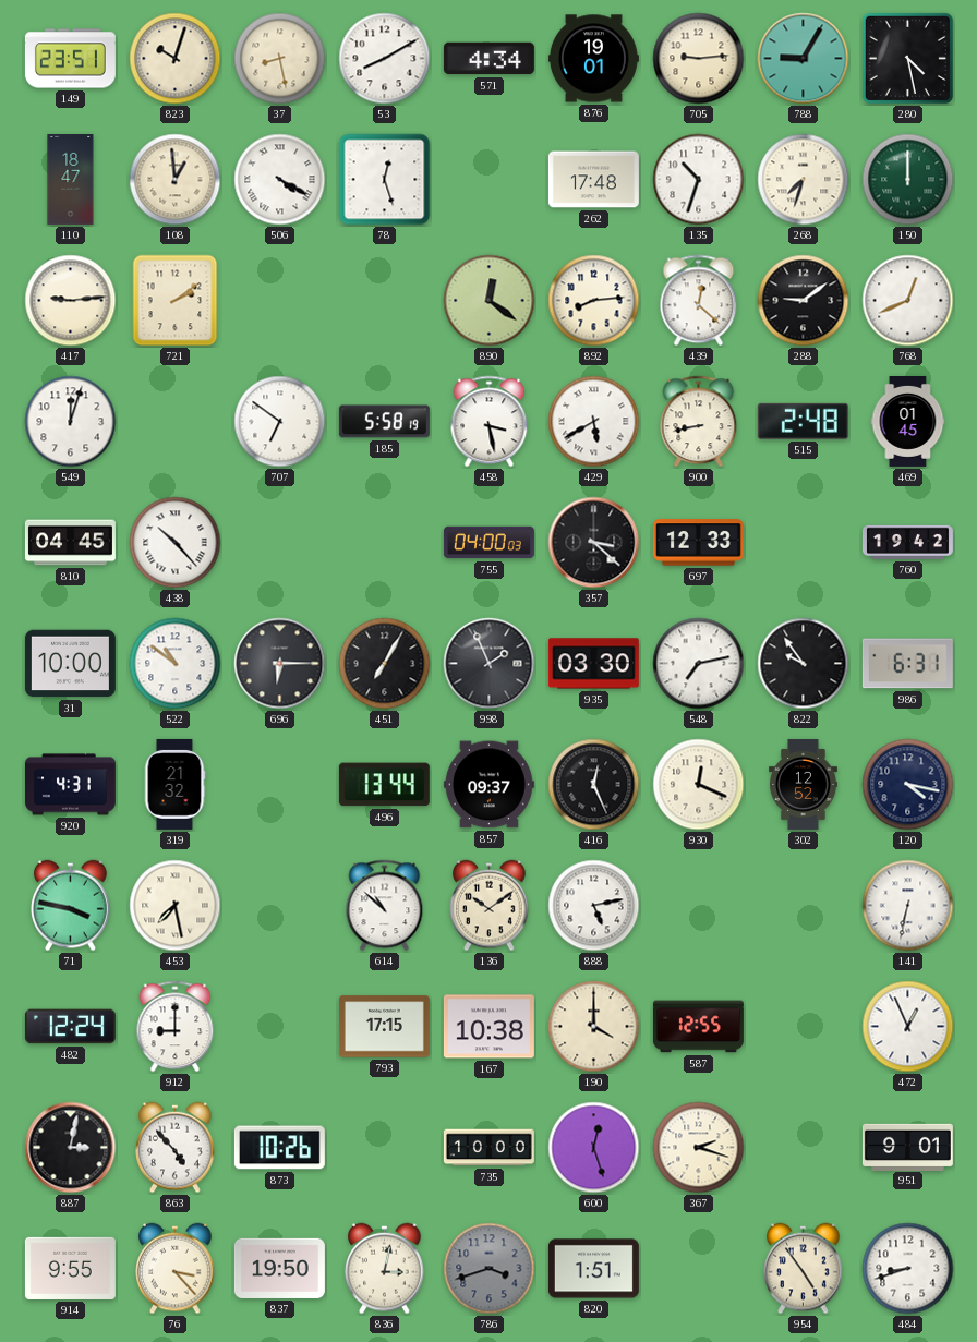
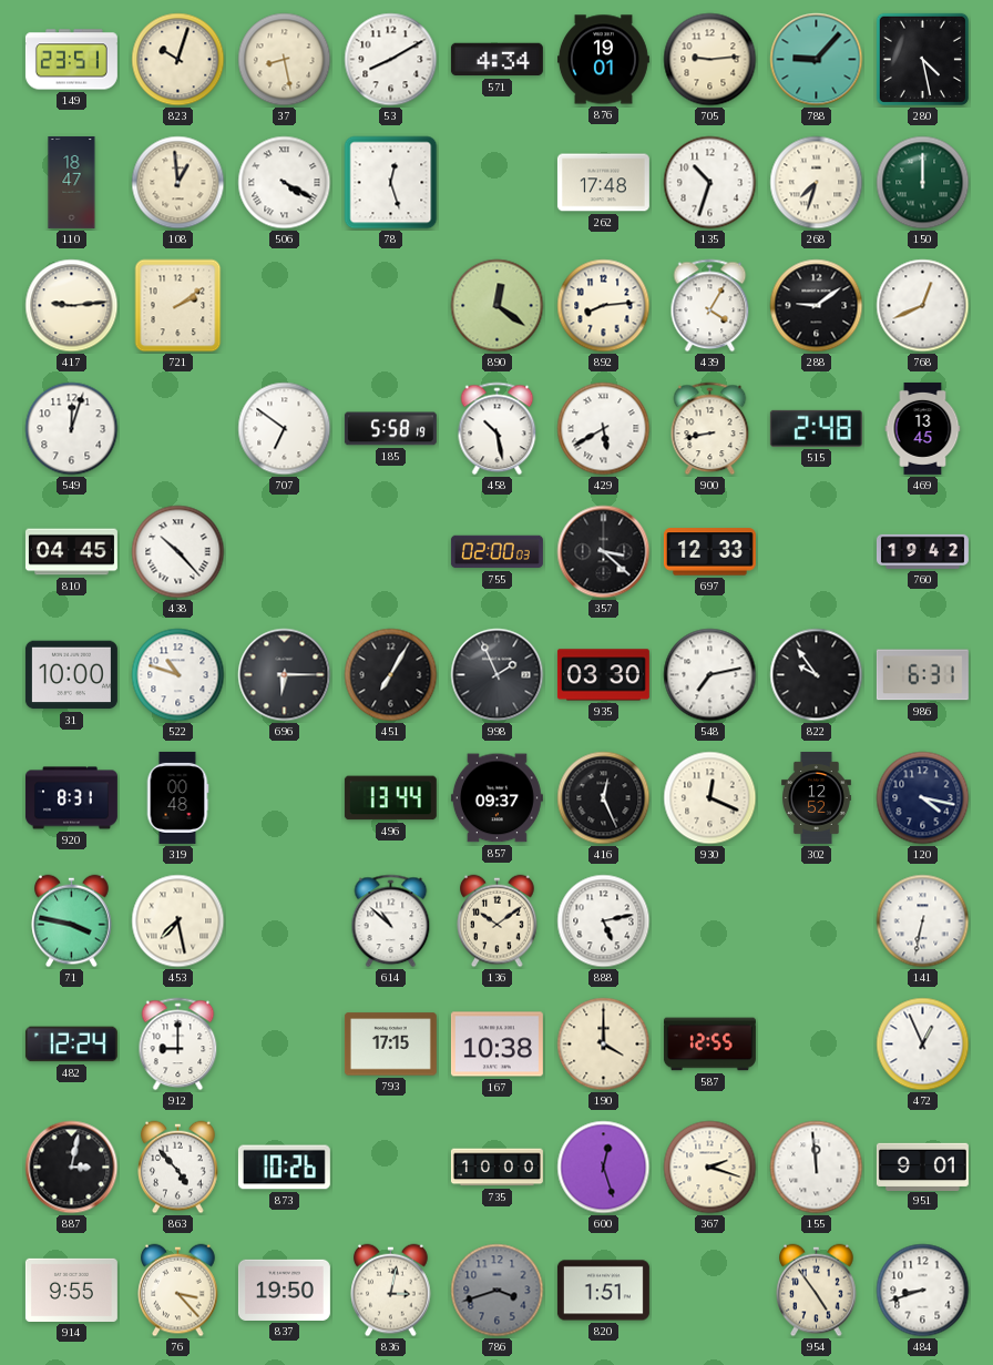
788: 9:05 -> 9:07
439: 12:22 -> 4:05
458: 3:28 -> 10:28
469: 01:45 -> 13:45
755: 04:00 -> 02:00
522: 10:51 -> 10:48
920: 4:31 -> 8:31
319: 21:32 -> 00:48
155: none -> 11:59
